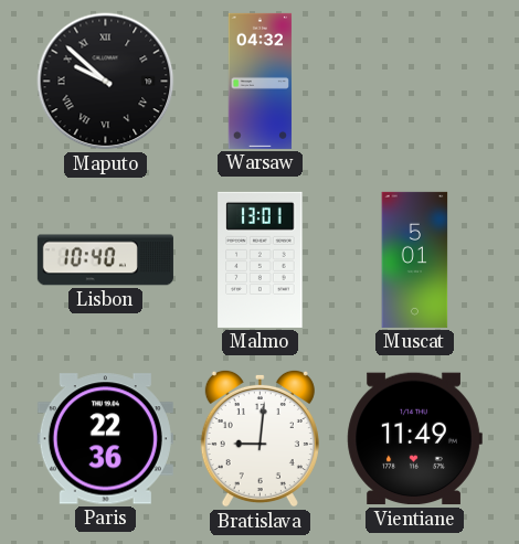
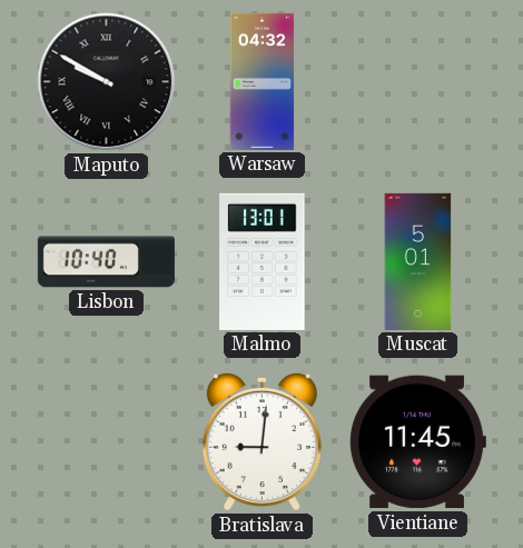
Maputo: 9:52 -> 9:50
Paris: 22:36 -> none
Vientiane: 11:49 -> 11:45
